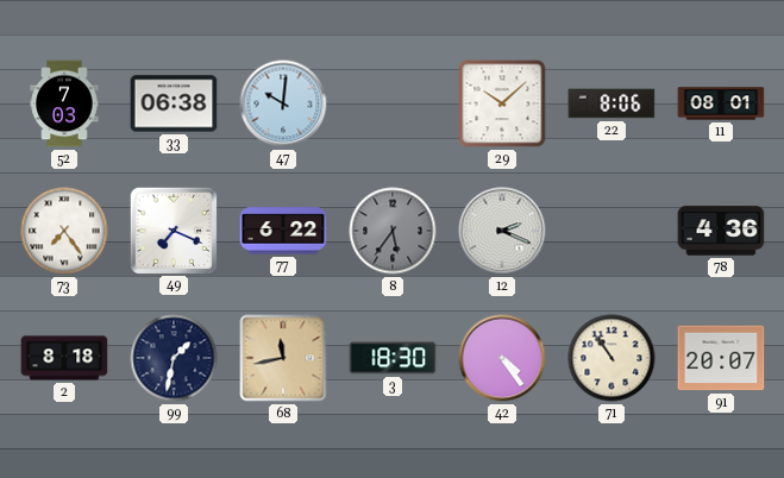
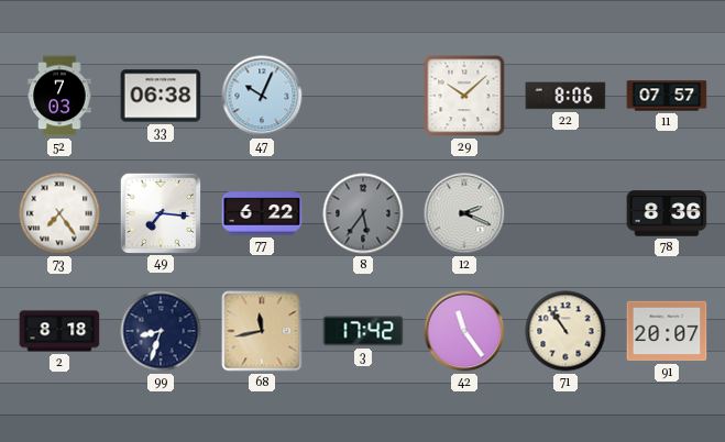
47: 10:01 -> 10:04
11: 08:01 -> 07:57
49: 7:19 -> 7:16
78: 4:36 -> 8:36
99: 1:32 -> 8:33
3: 18:30 -> 17:42
42: 4:24 -> 11:24
